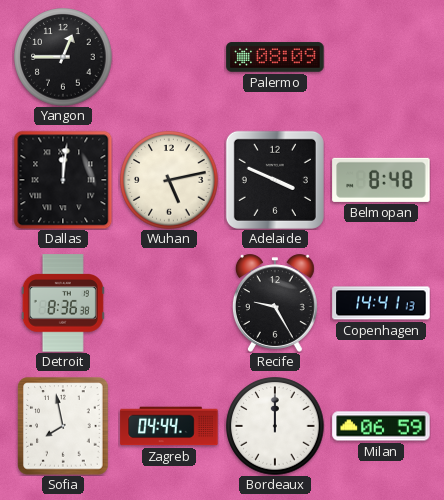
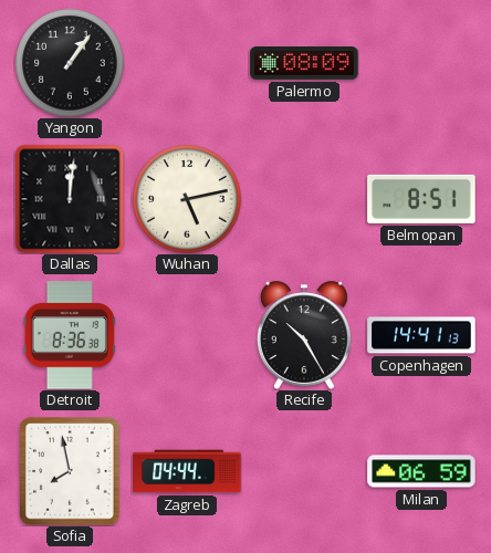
Yangon: 12:45 -> 1:06
Adelaide: 3:49 -> none
Belmopan: 8:48 -> 8:51
Recife: 9:25 -> 10:25
Bordeaux: 12:00 -> none
